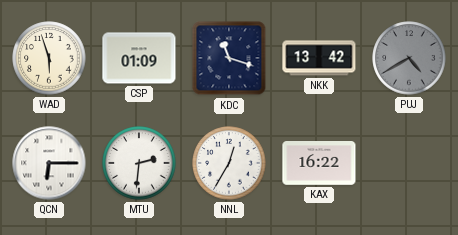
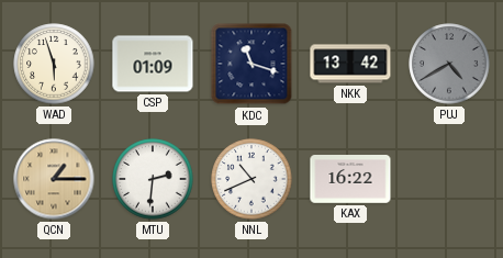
QCN: 6:15 -> 1:15
QCN dial: white -> champagne
NNL: 12:35 -> 10:41
